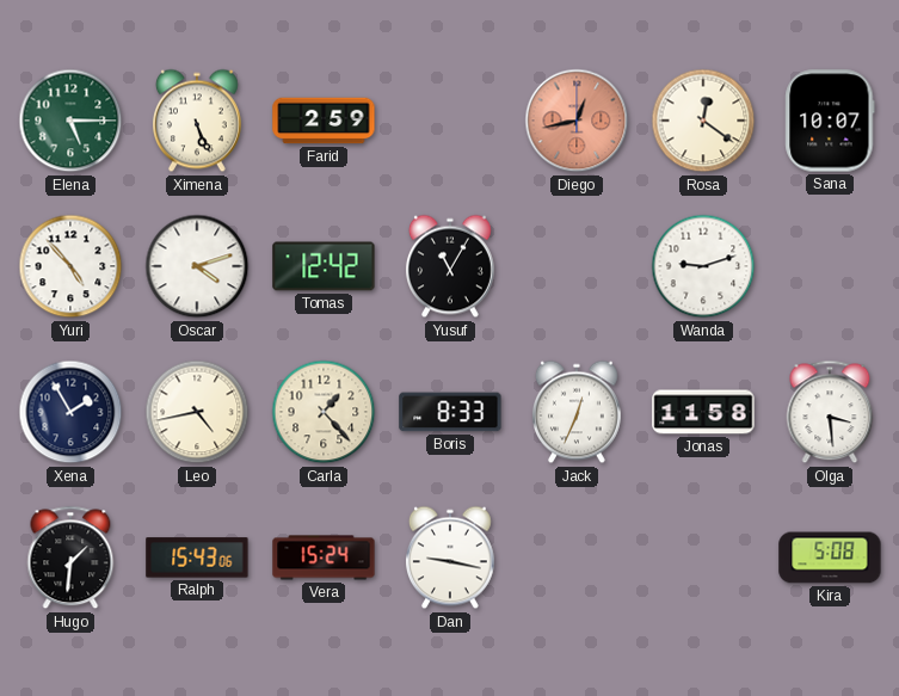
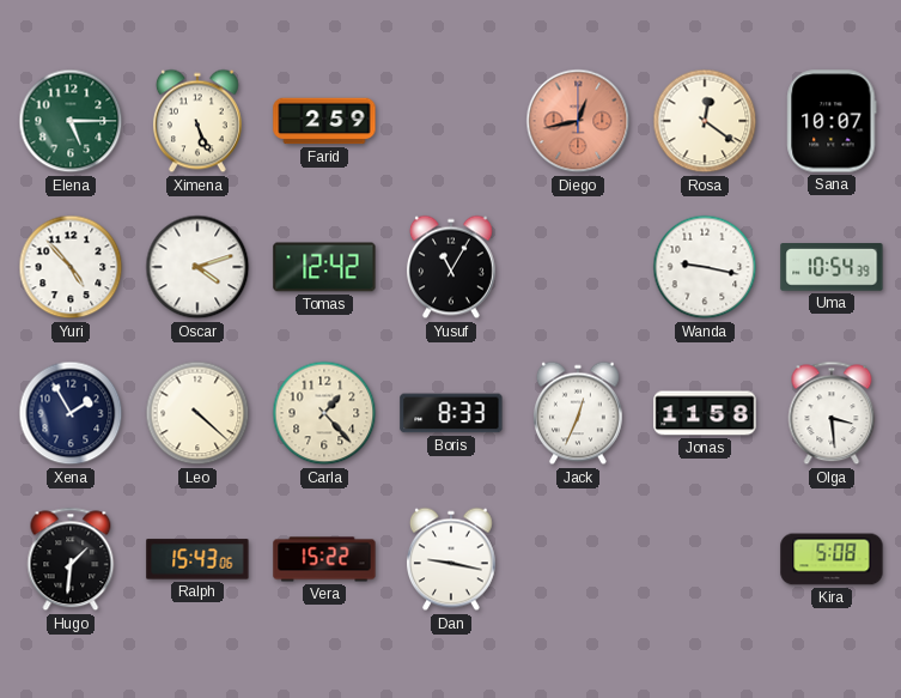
Wanda: 9:12 -> 9:17
Uma: none -> 10:54
Leo: 4:43 -> 4:22
Vera: 15:24 -> 15:22
